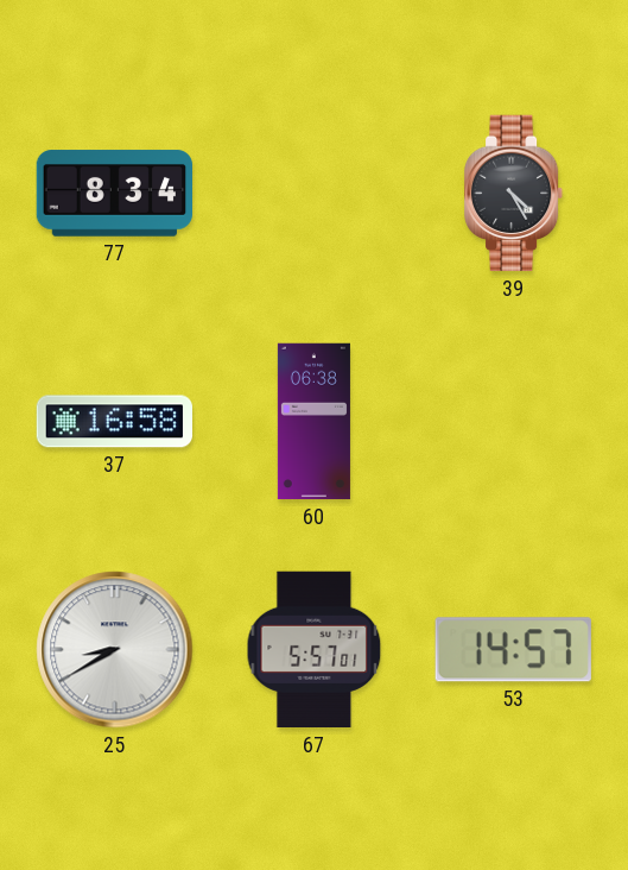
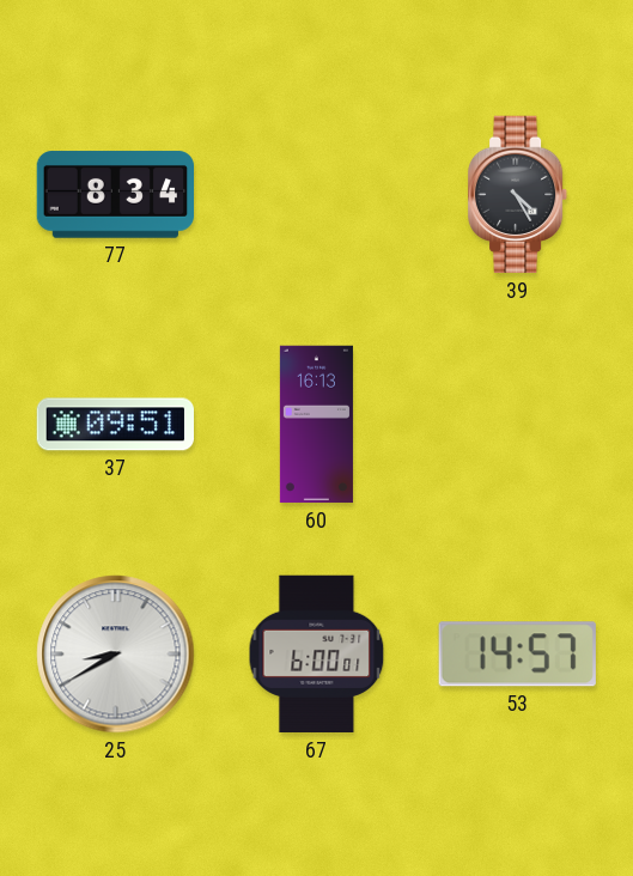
37: 16:58 -> 09:51
60: 06:38 -> 16:13
67: 5:57 -> 6:00
